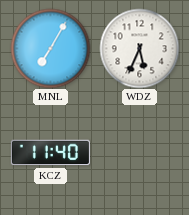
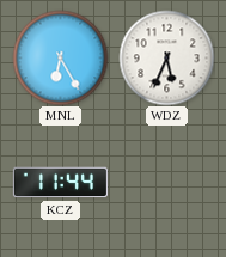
MNL: 7:05 -> 6:25
KCZ: 11:40 -> 11:44
